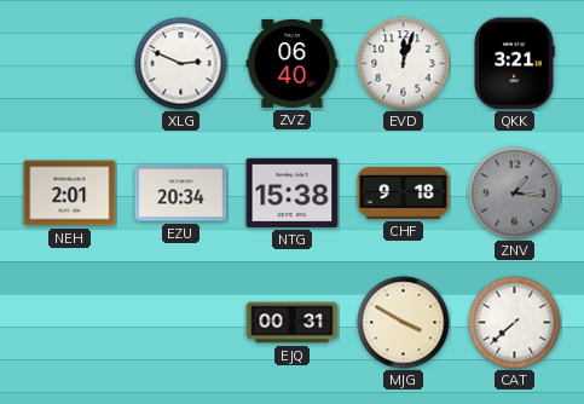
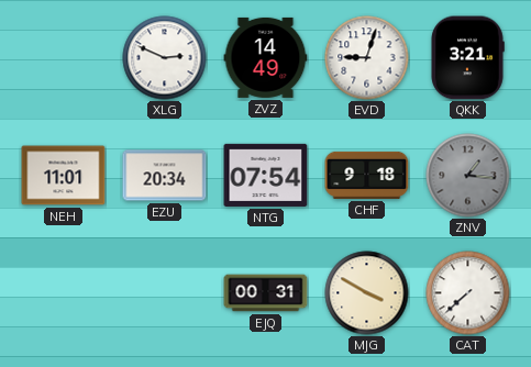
ZVZ: 06:40 -> 14:49
EVD: 12:03 -> 9:03
NEH: 2:01 -> 11:01
NTG: 15:38 -> 07:54
